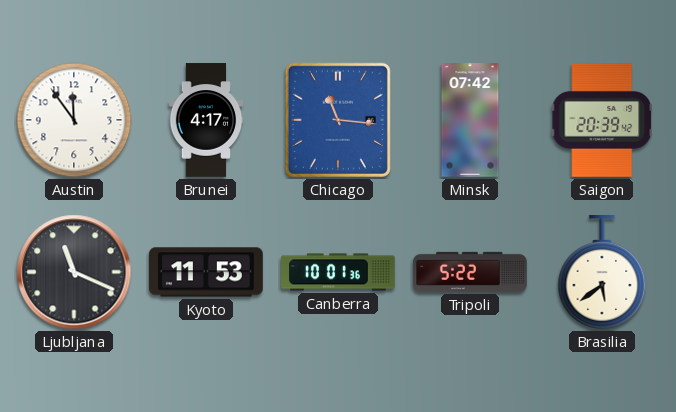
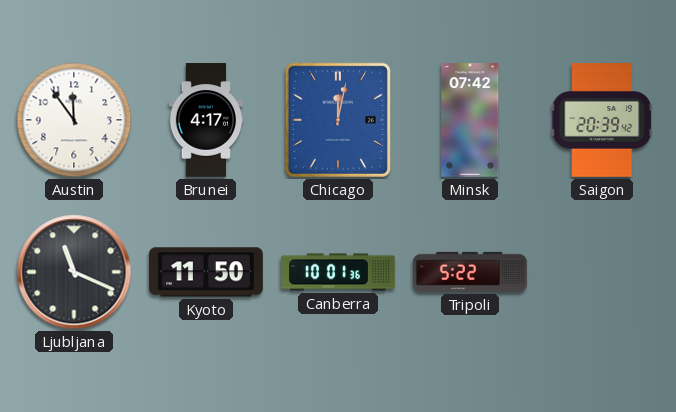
Chicago: 11:16 -> 12:02
Kyoto: 11:53 -> 11:50
Brasilia: 5:39 -> none
